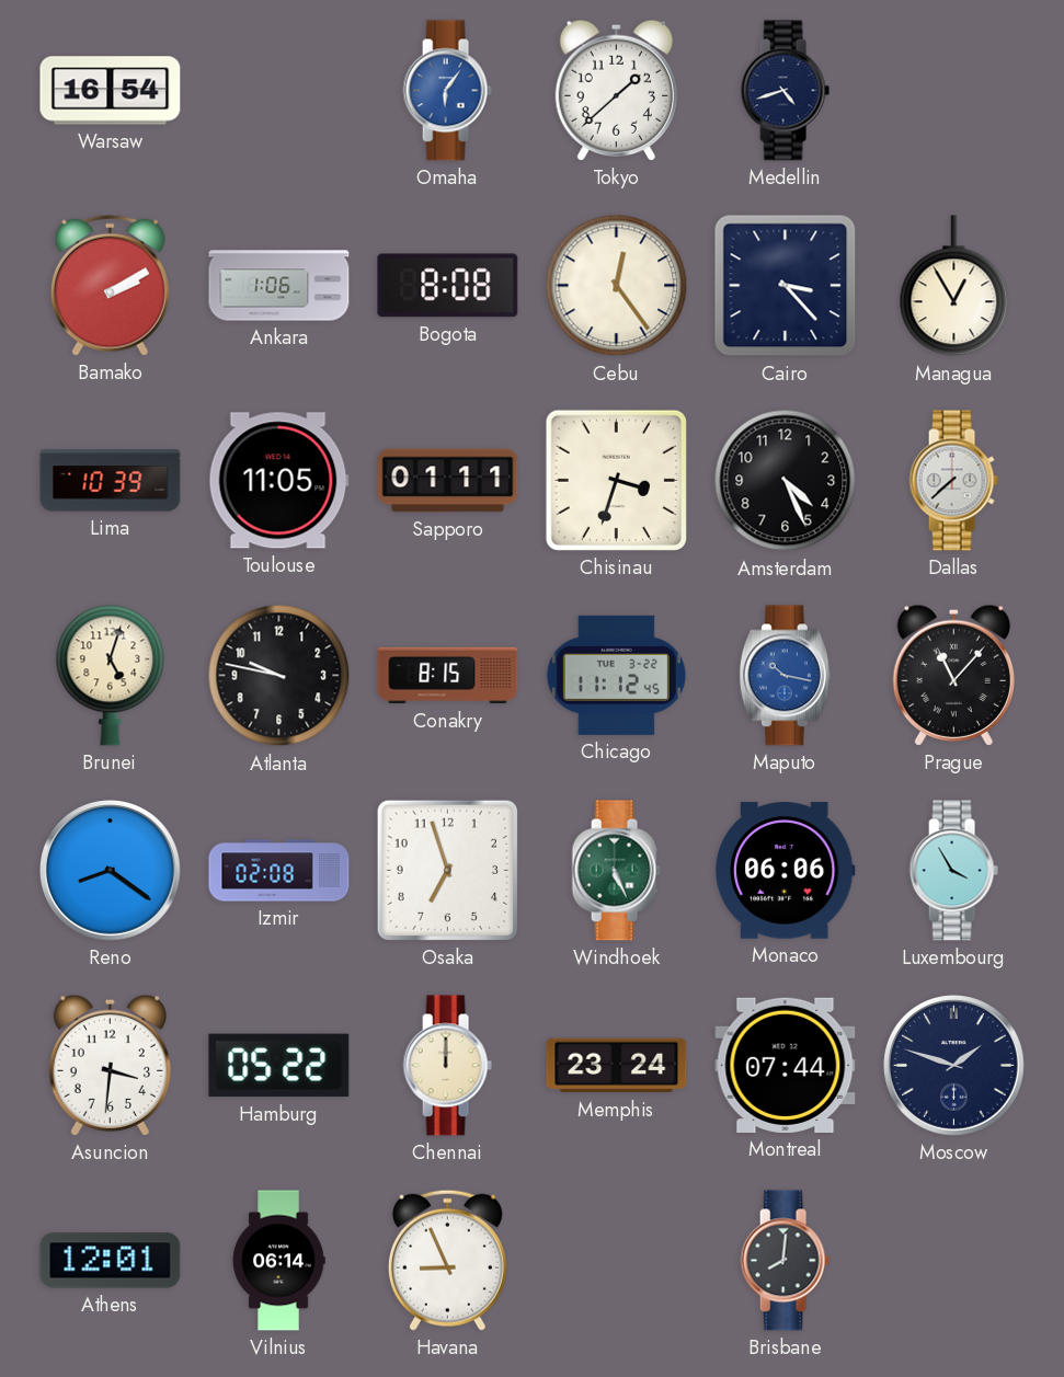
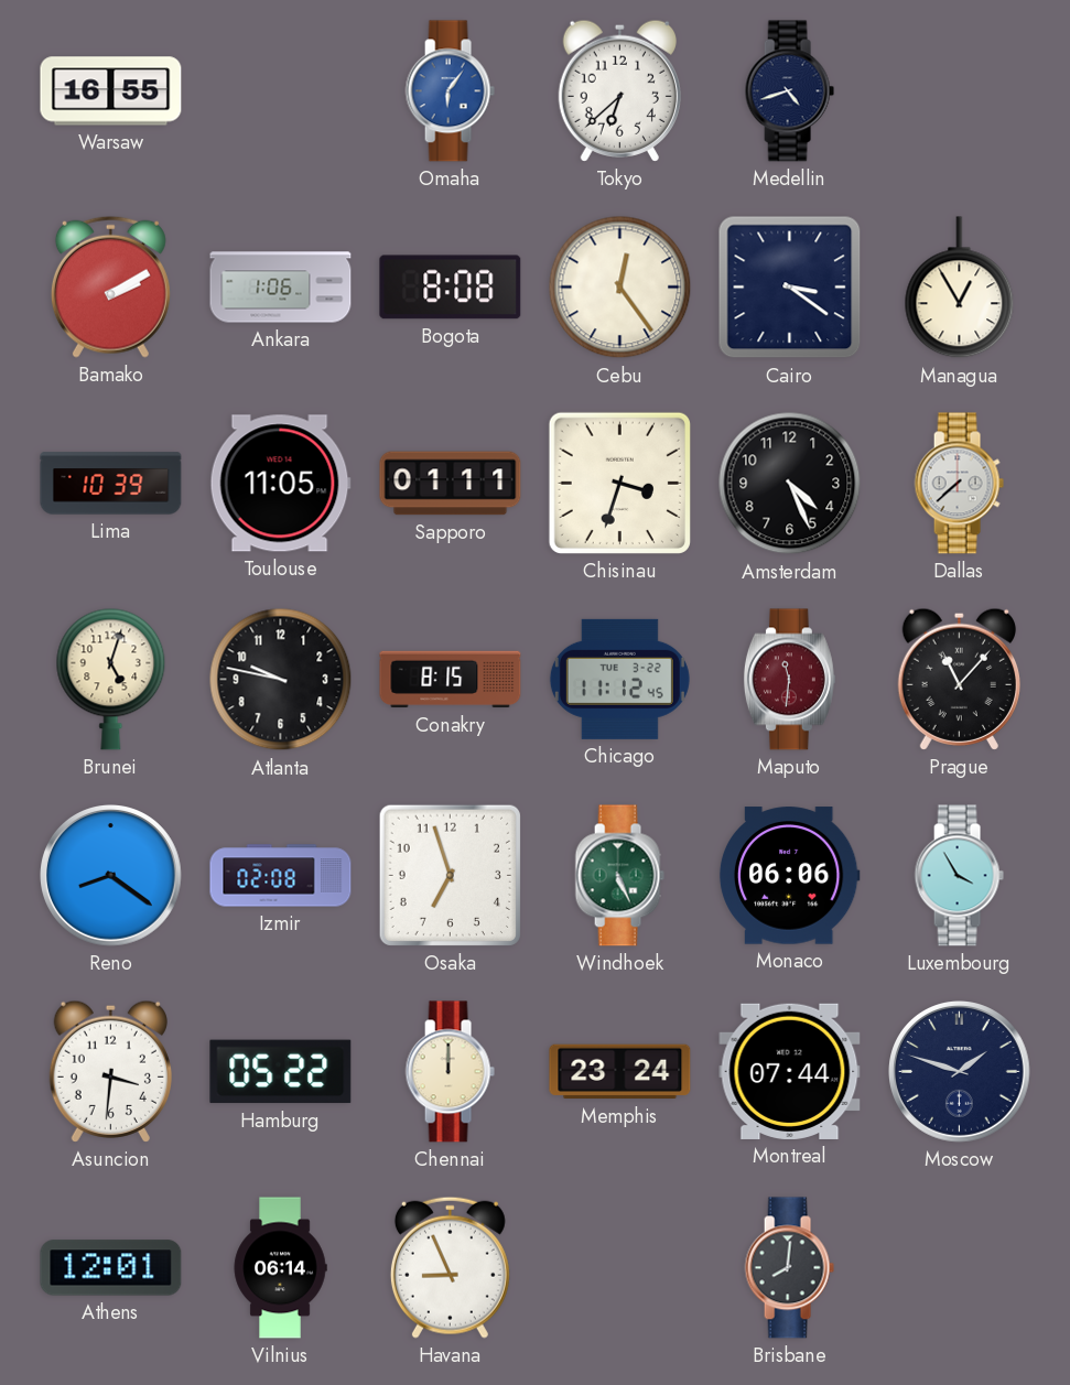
Warsaw: 16:54 -> 16:55
Tokyo: 1:38 -> 6:38
Cairo: 3:23 -> 3:21
Maputo: 10:17 -> 11:31
Maputo dial: blue -> burgundy
